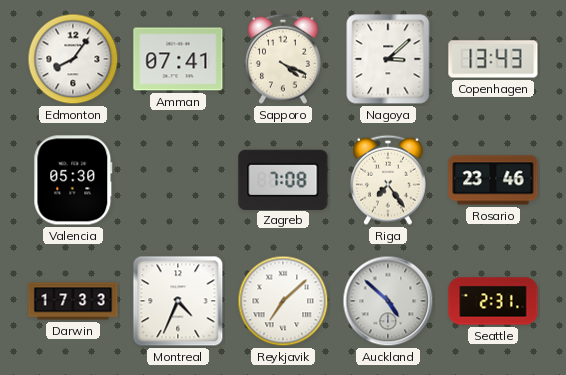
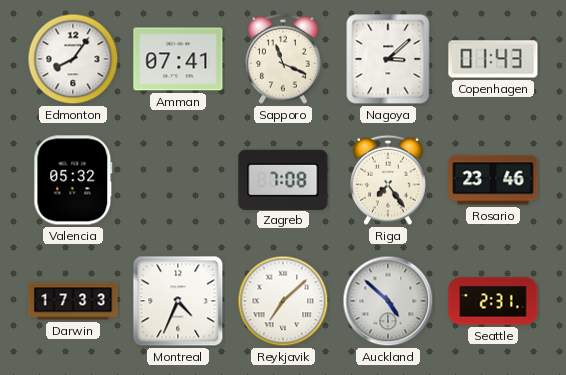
Sapporo: 4:19 -> 11:19
Copenhagen: 13:43 -> 01:43
Valencia: 05:30 -> 05:32
